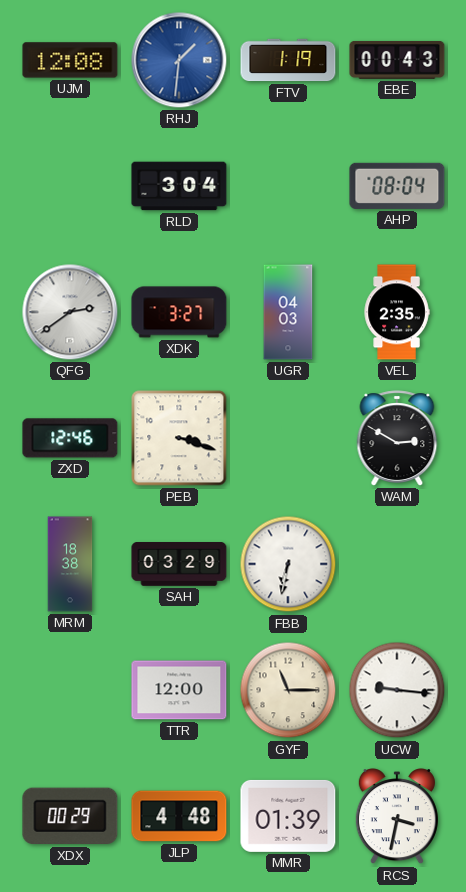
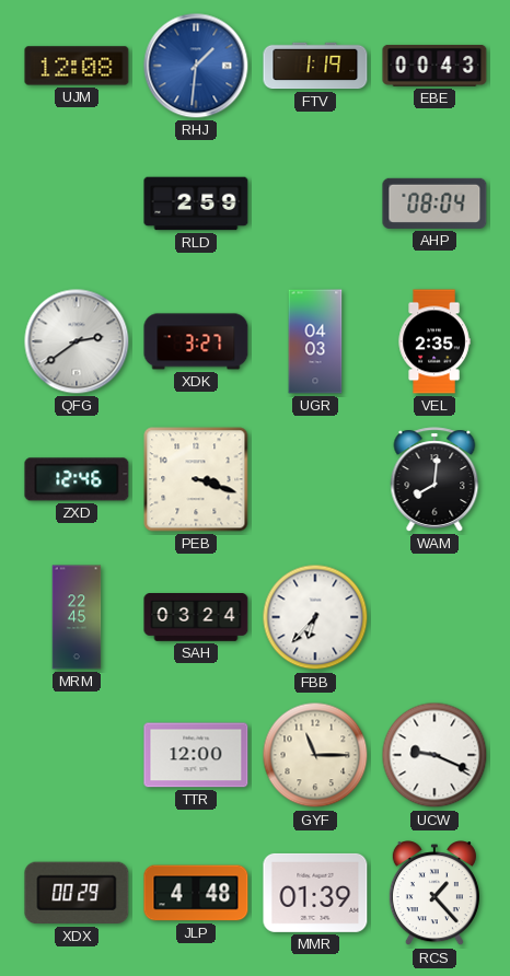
RLD: 3:04 -> 2:59
WAM: 2:50 -> 8:01
MRM: 18:38 -> 22:45
SAH: 03:29 -> 03:24
FBB: 6:32 -> 6:37
UCW: 9:16 -> 9:19
RCS: 3:32 -> 1:23
